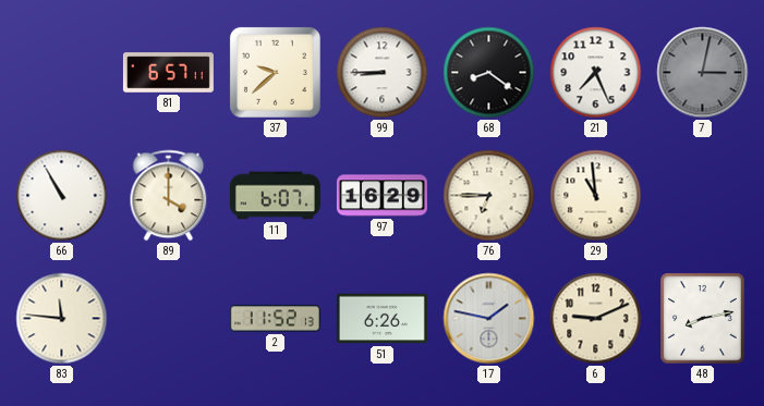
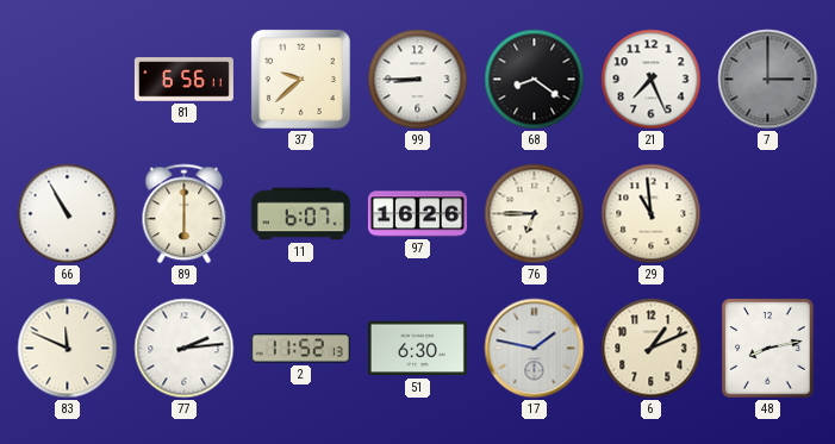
81: 6:57 -> 6:56
7: 3:02 -> 3:00
89: 4:00 -> 6:00
97: 16:29 -> 16:26
83: 11:46 -> 11:49
77: none -> 2:14
51: 6:26 -> 6:30
6: 9:11 -> 1:11
